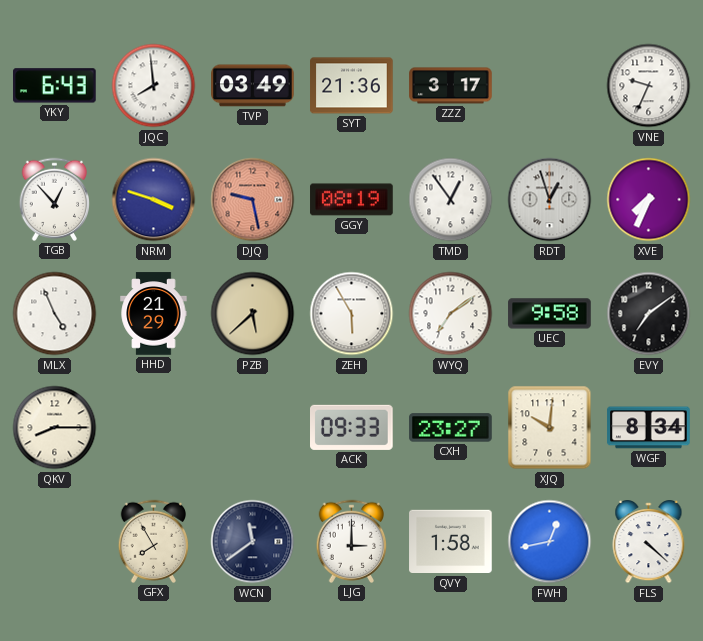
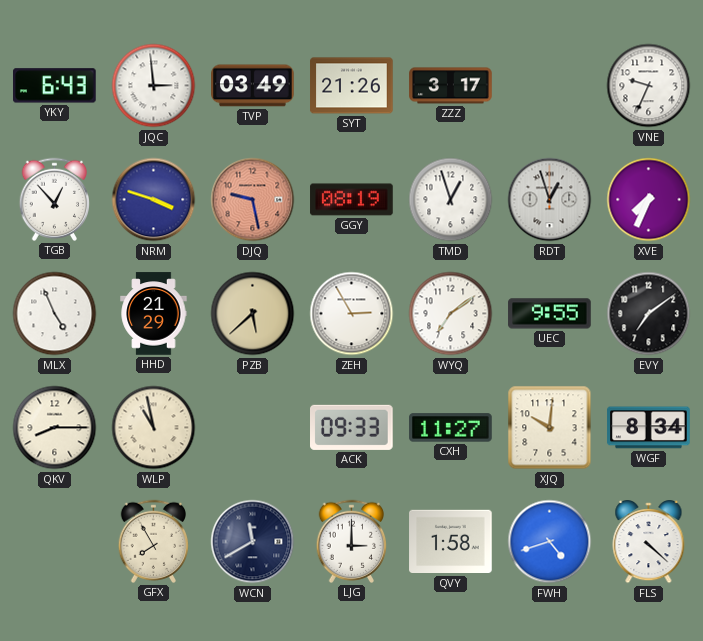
JQC: 7:59 -> 2:59
SYT: 21:36 -> 21:26
TMD: 12:54 -> 12:57
ZEH: 5:55 -> 2:55
UEC: 9:58 -> 9:55
WLP: none -> 10:58
CXH: 23:27 -> 11:27
WCN: 11:39 -> 11:40
FWH: 12:43 -> 4:42
